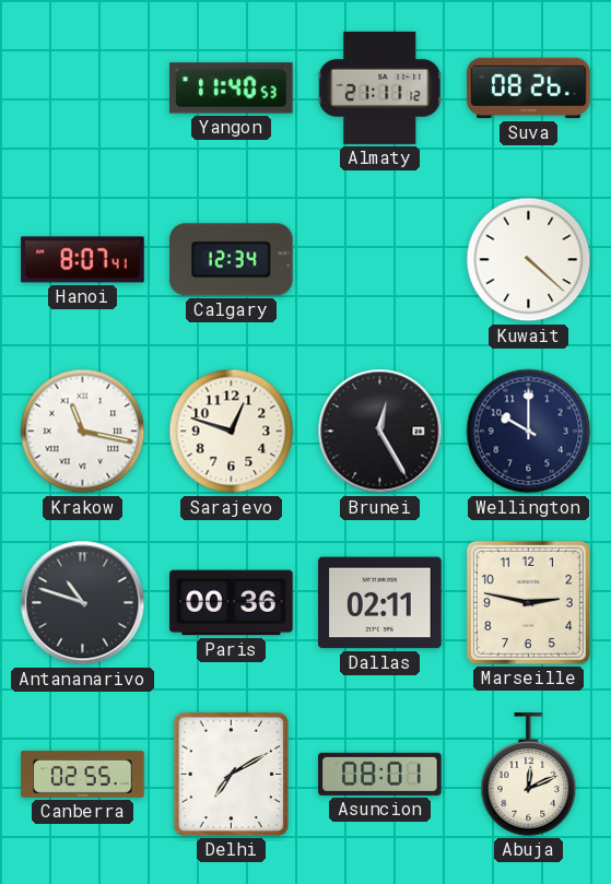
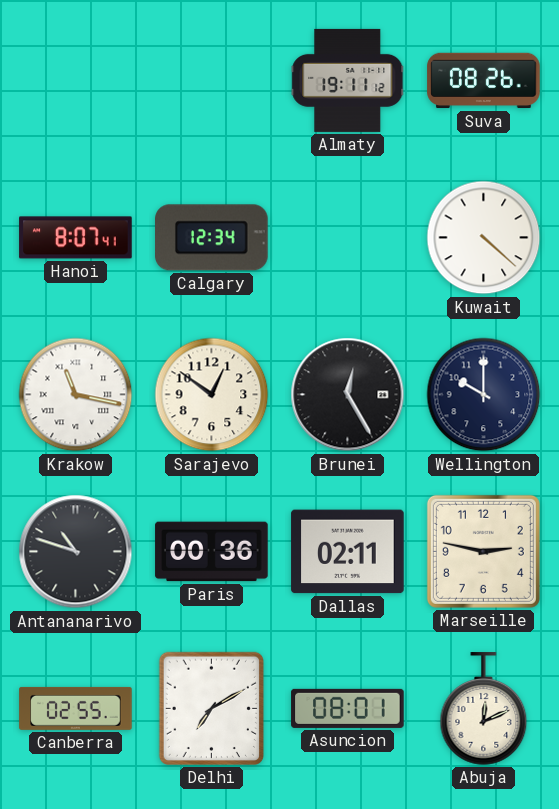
Yangon: 11:40 -> none
Almaty: 21:11 -> 19:11
Sarajevo: 12:48 -> 12:51
